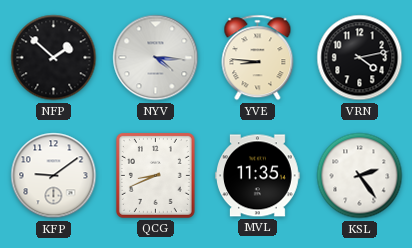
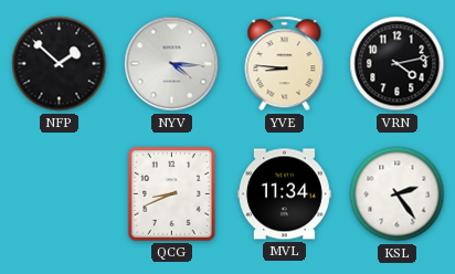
KFP: 9:09 -> none
MVL: 11:35 -> 11:34
